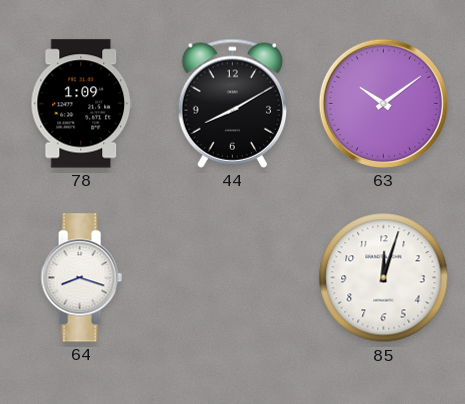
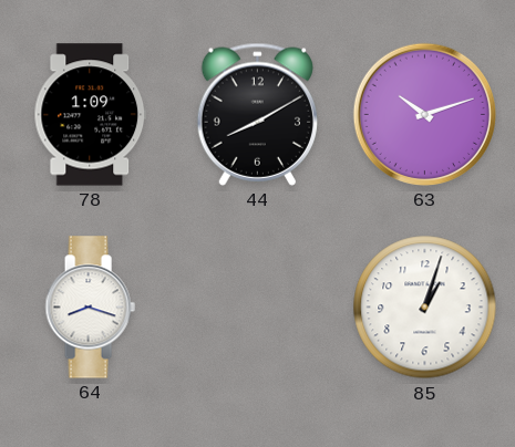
63: 10:09 -> 10:12
85: 12:03 -> 1:03
